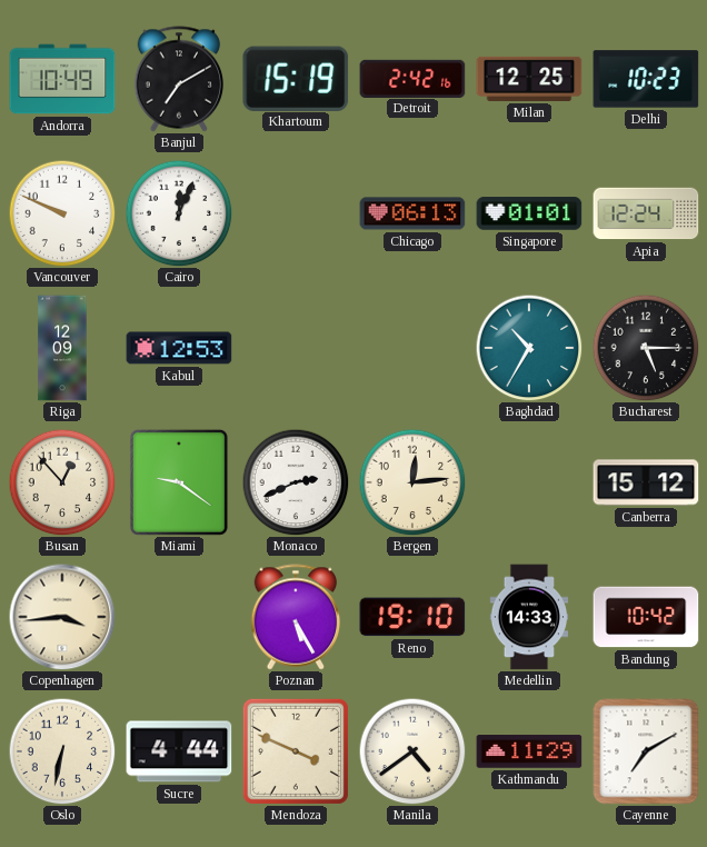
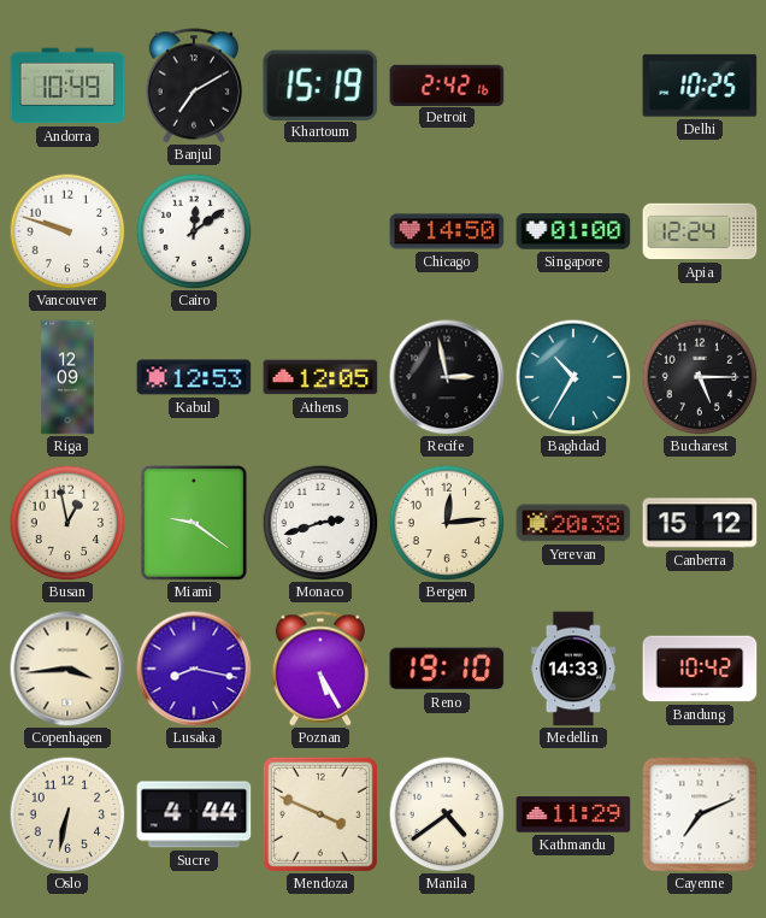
Milan: 12:25 -> none
Delhi: 10:23 -> 10:25
Vancouver: 9:49 -> 9:48
Cairo: 12:04 -> 12:09
Chicago: 06:13 -> 14:50
Singapore: 01:01 -> 01:00
Athens: none -> 12:05
Recife: none -> 2:58
Busan: 12:53 -> 12:58
Monaco: 2:41 -> 2:42
Yerevan: none -> 20:38
Lusaka: none -> 8:17
Cayenne: 7:10 -> 7:11
